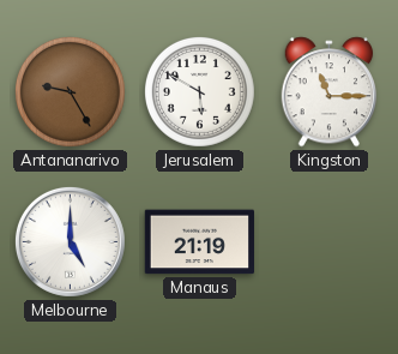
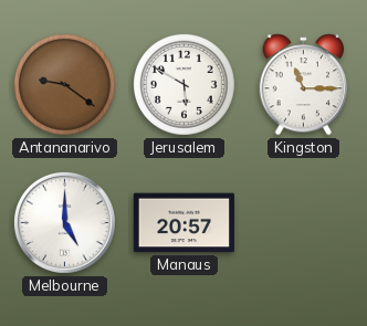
Antananarivo: 9:25 -> 9:21
Manaus: 21:19 -> 20:57
